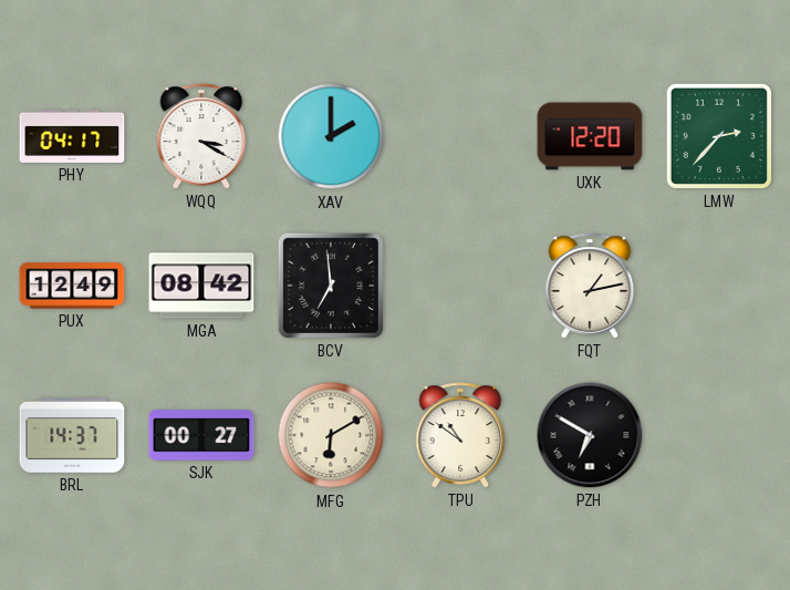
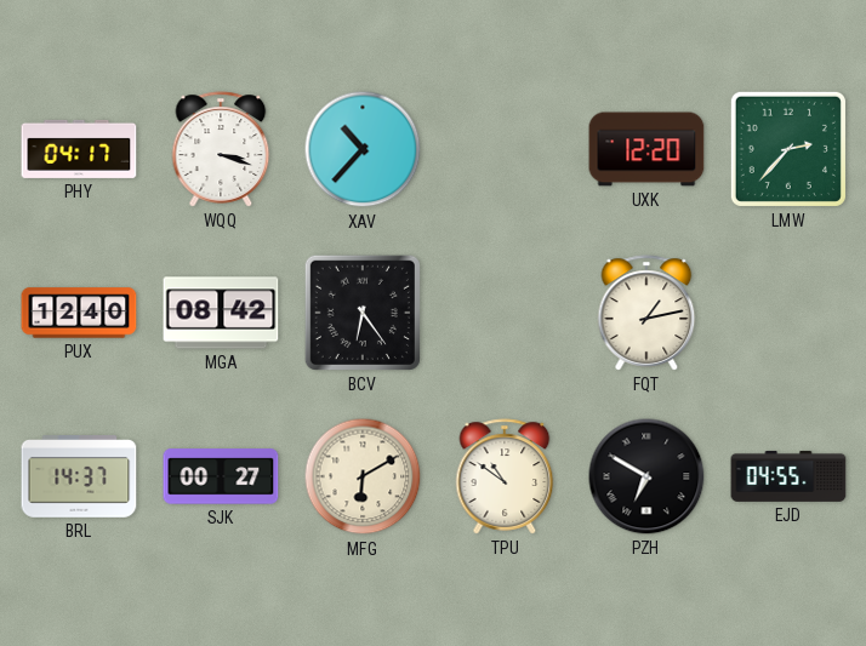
WQQ: 3:20 -> 3:18
XAV: 2:00 -> 10:37
PUX: 12:49 -> 12:40
BCV: 6:59 -> 6:24
EJD: none -> 04:55
